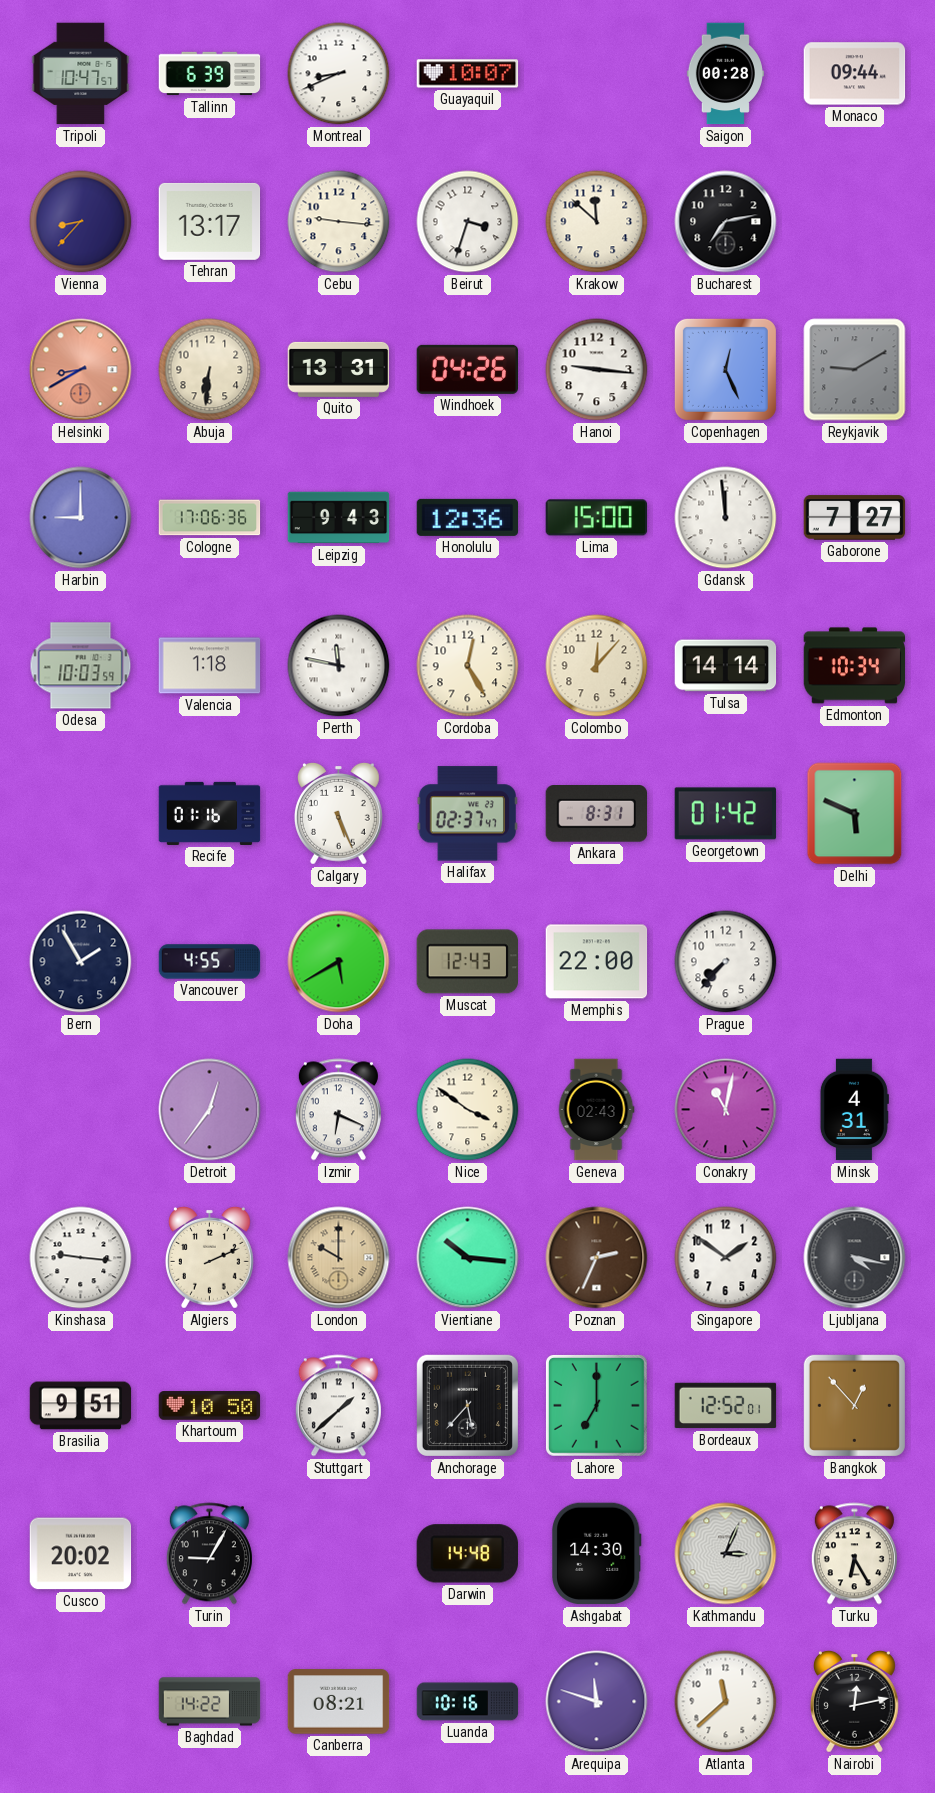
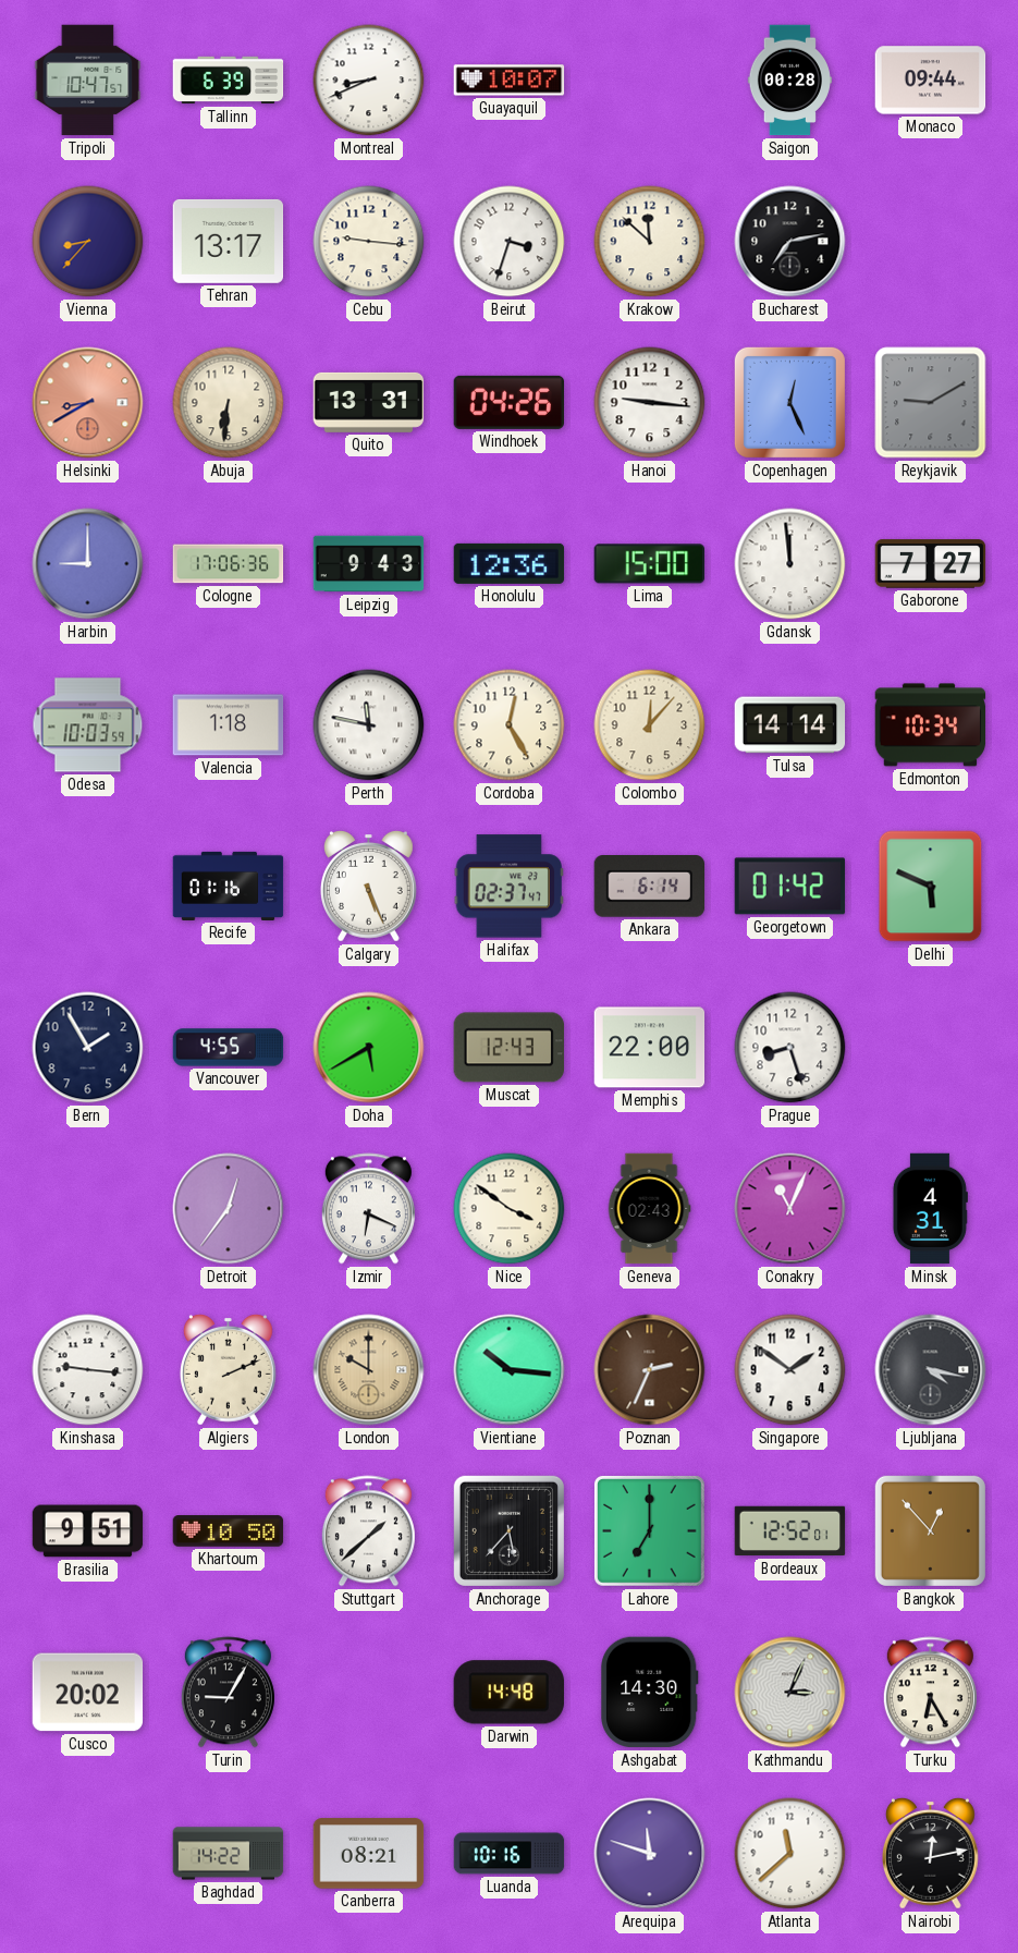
Ankara: 8:31 -> 6:14
Prague: 7:37 -> 8:27
Conakry: 11:02 -> 11:04
